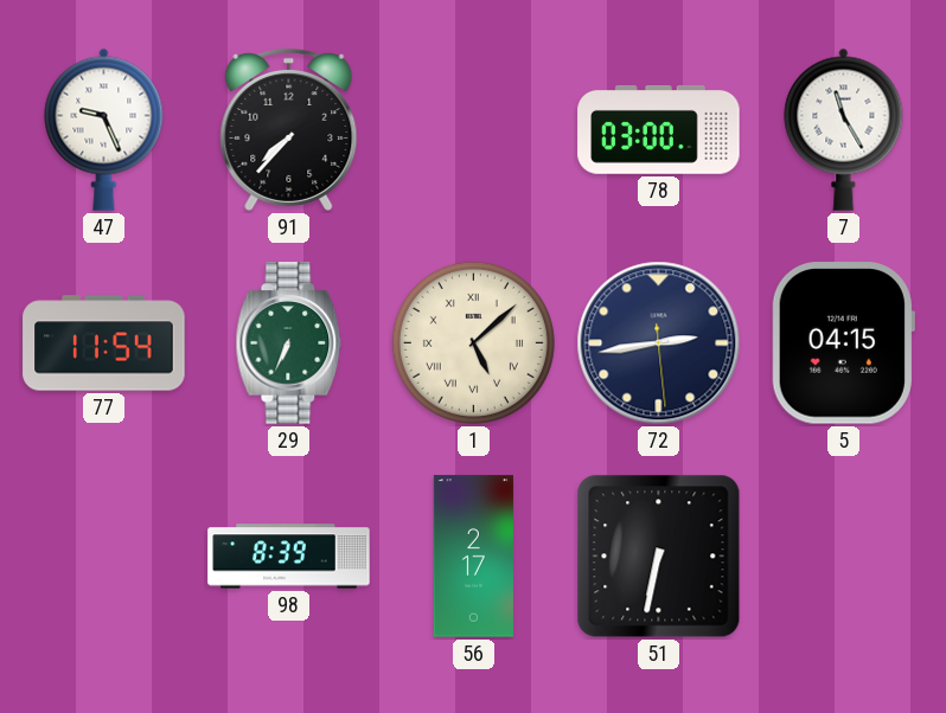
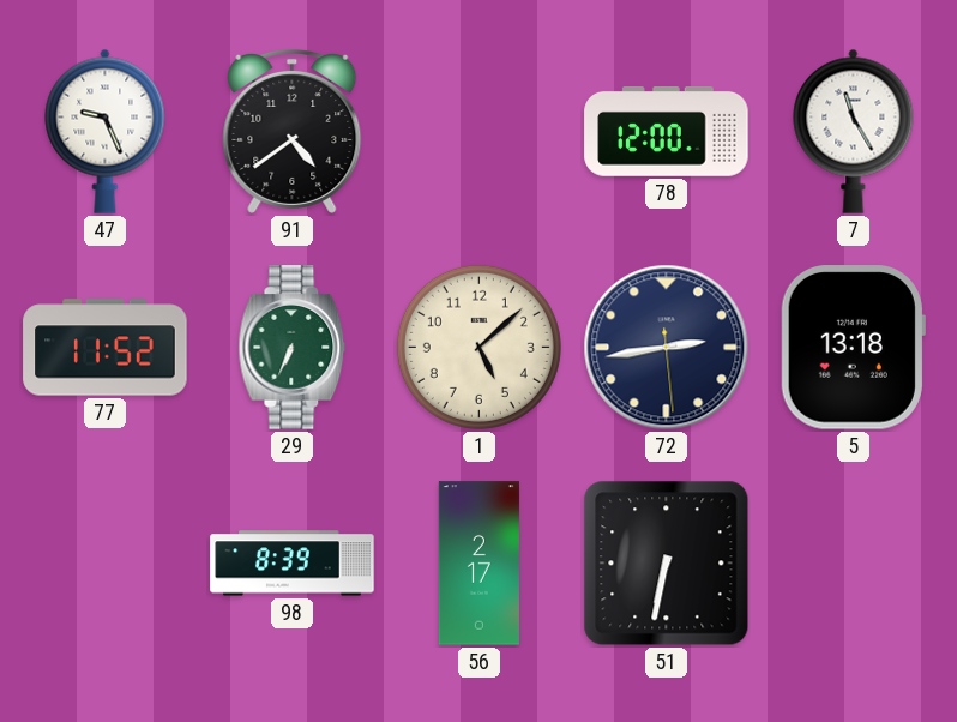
91: 7:37 -> 4:39
78: 03:00 -> 12:00
77: 11:54 -> 11:52
1 numerals: Roman -> Arabic
5: 04:15 -> 13:18
